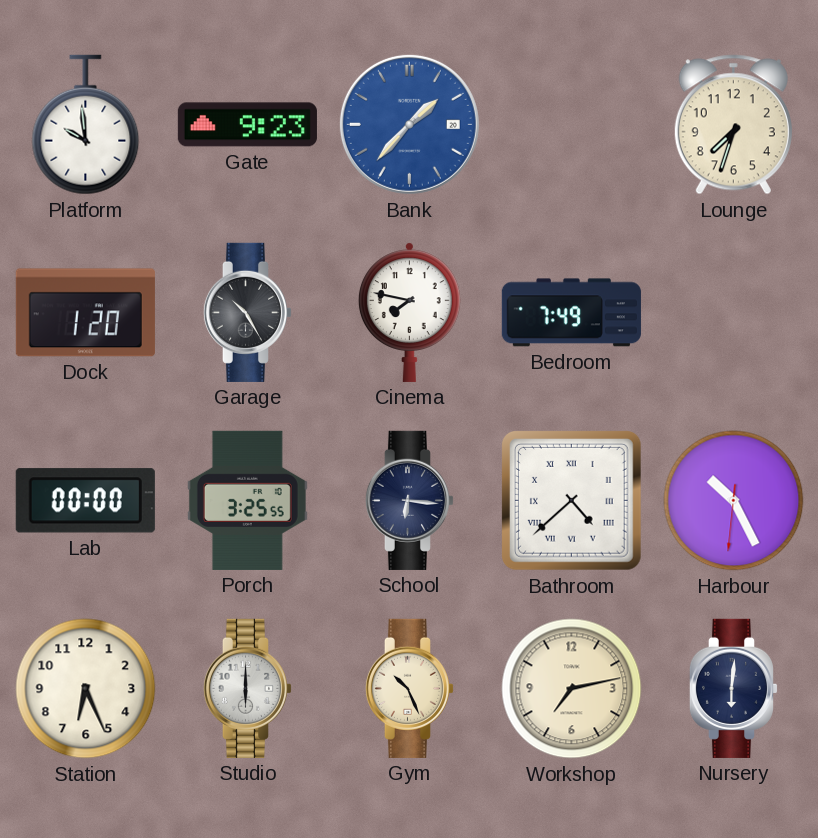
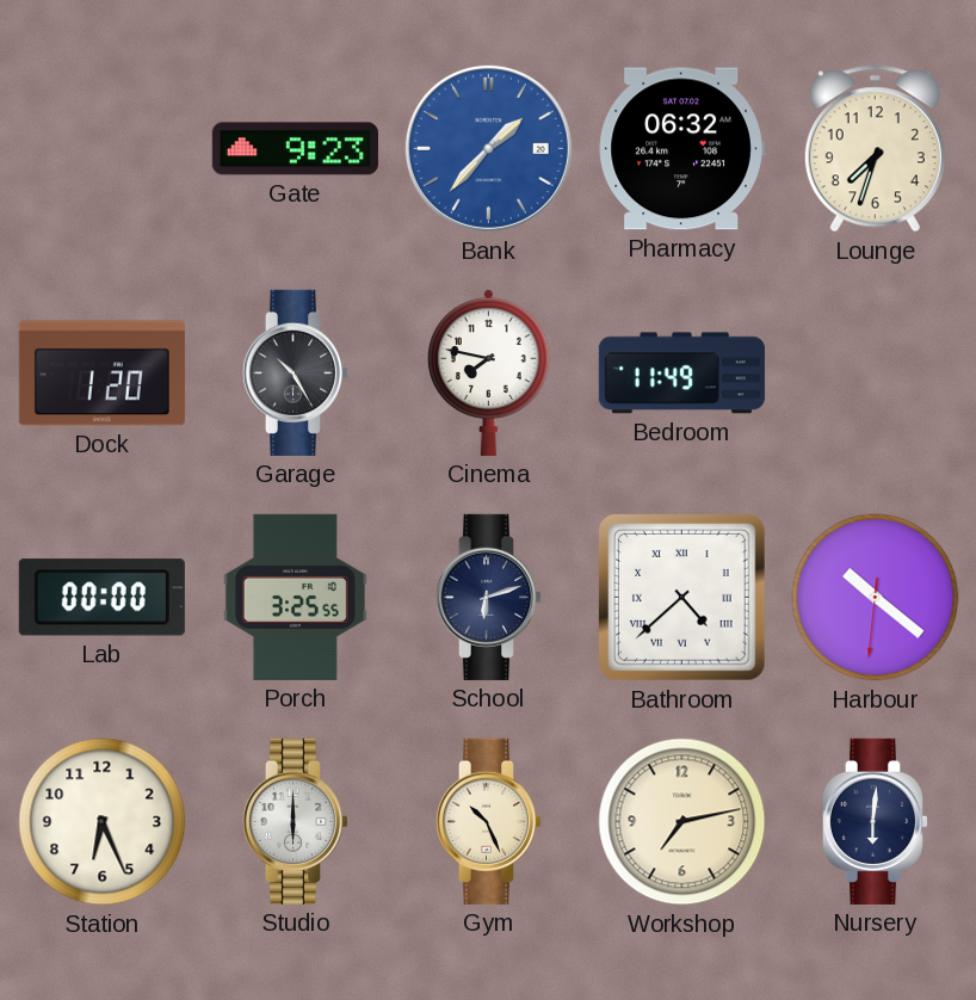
Platform: 9:59 -> none
Pharmacy: none -> 06:32
Bedroom: 7:49 -> 11:49
School: 6:16 -> 6:12
Harbour: 10:25 -> 10:21
